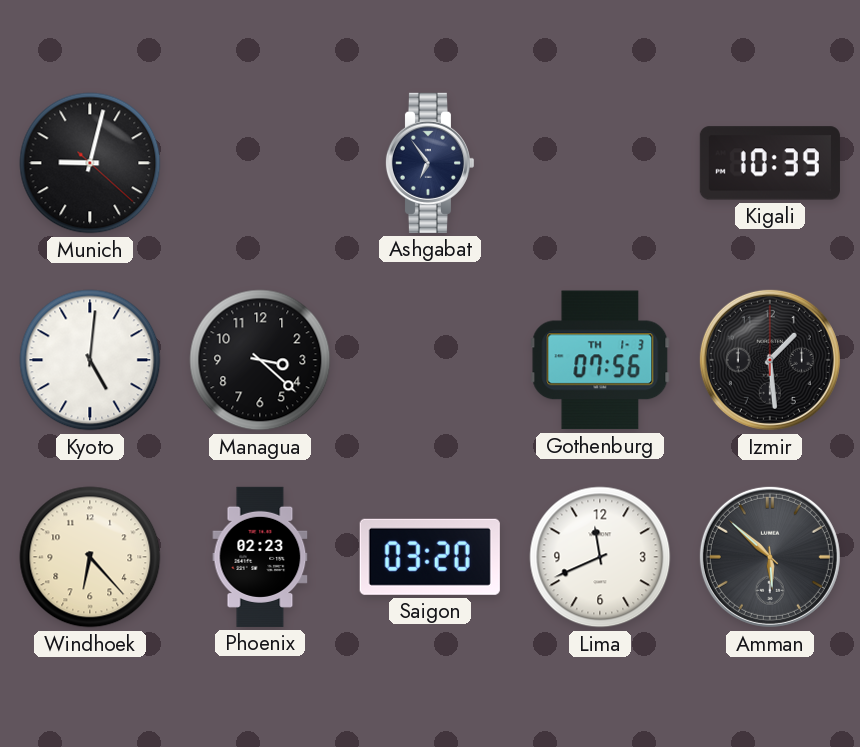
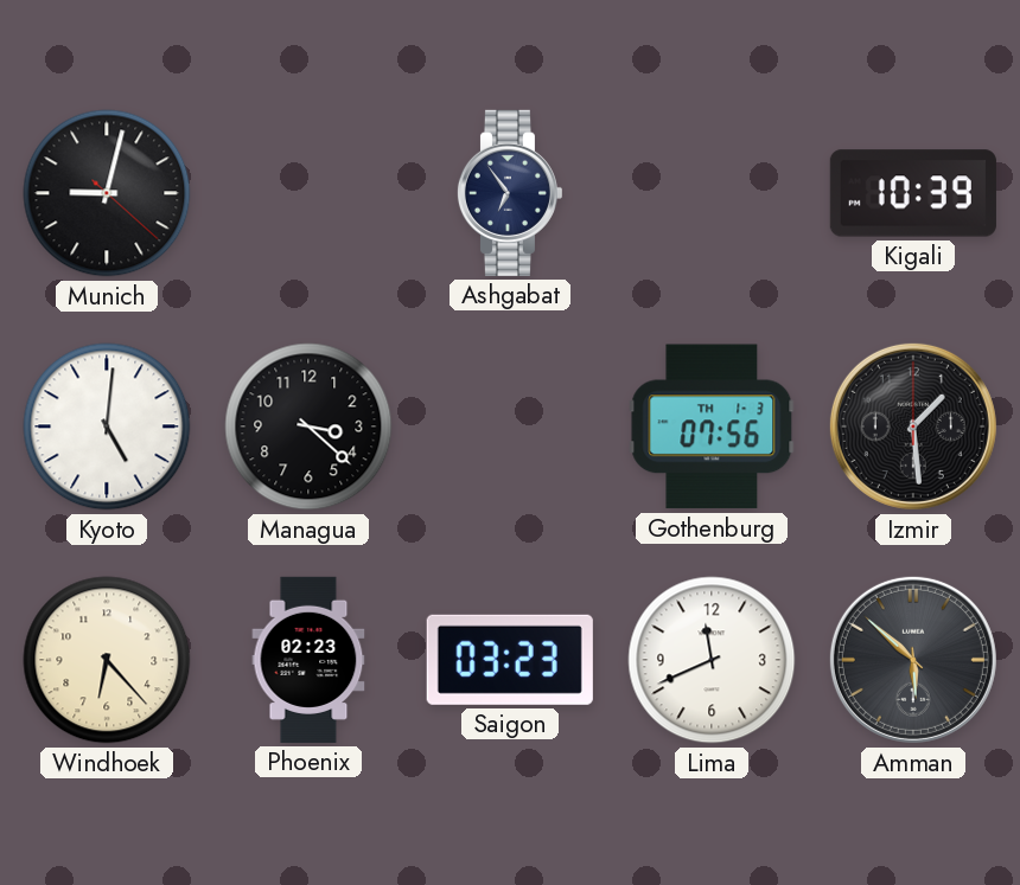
Saigon: 03:20 -> 03:23
